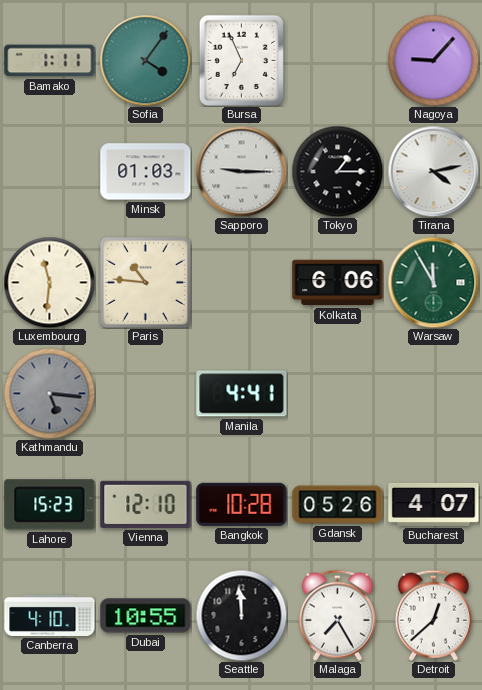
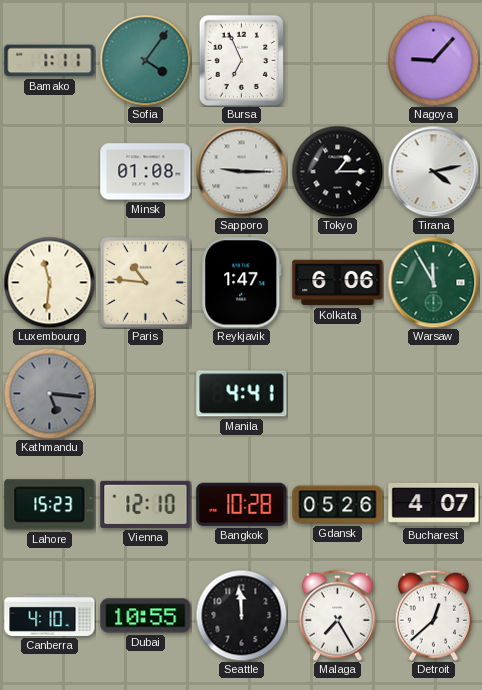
Minsk: 01:03 -> 01:08
Reykjavik: none -> 1:47
